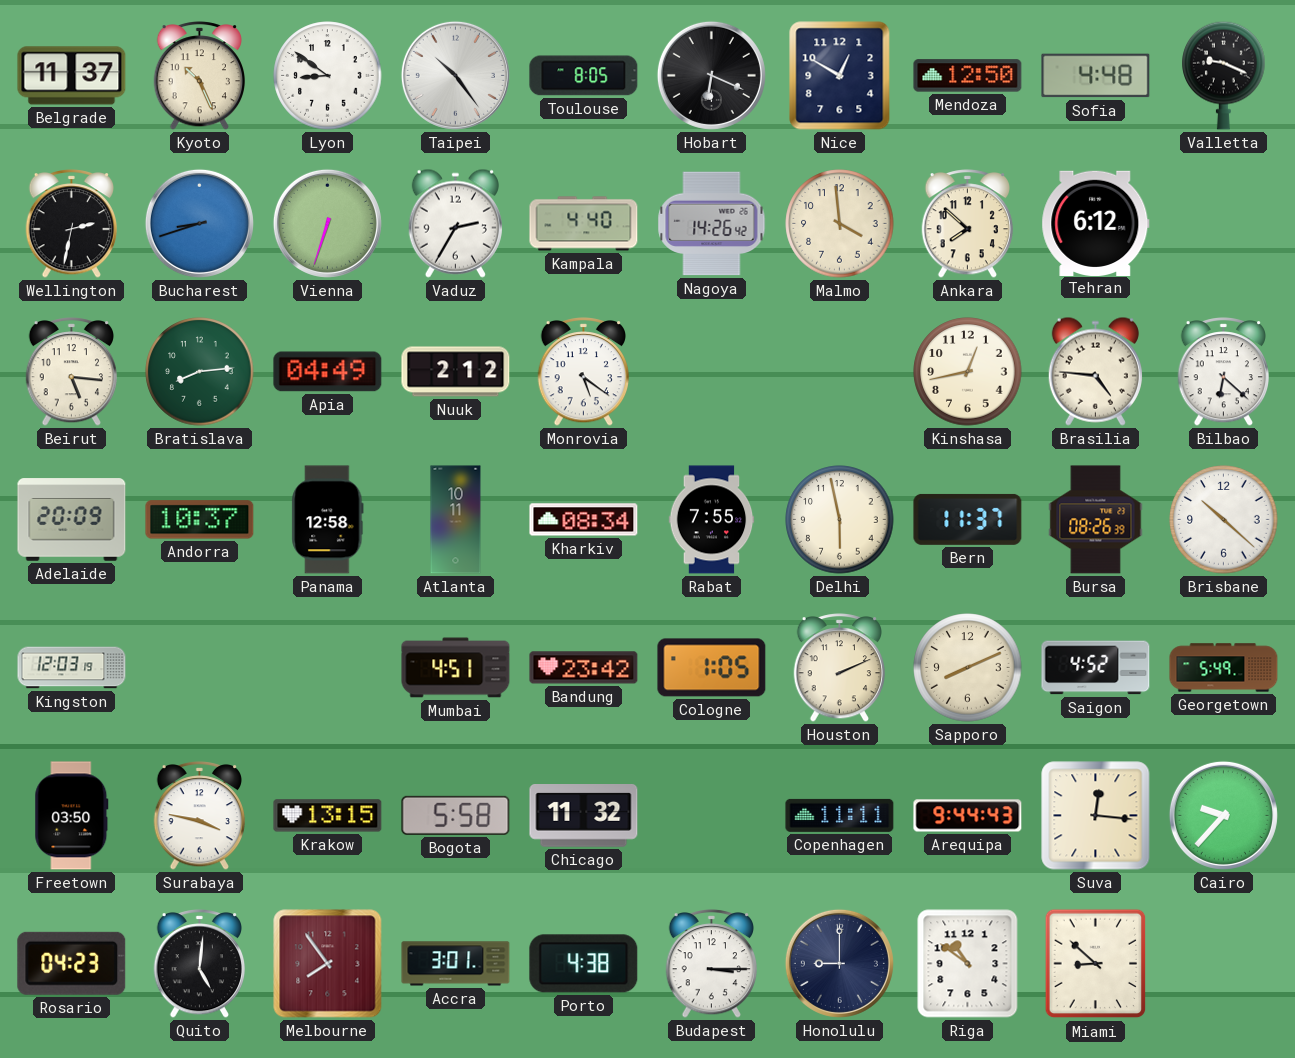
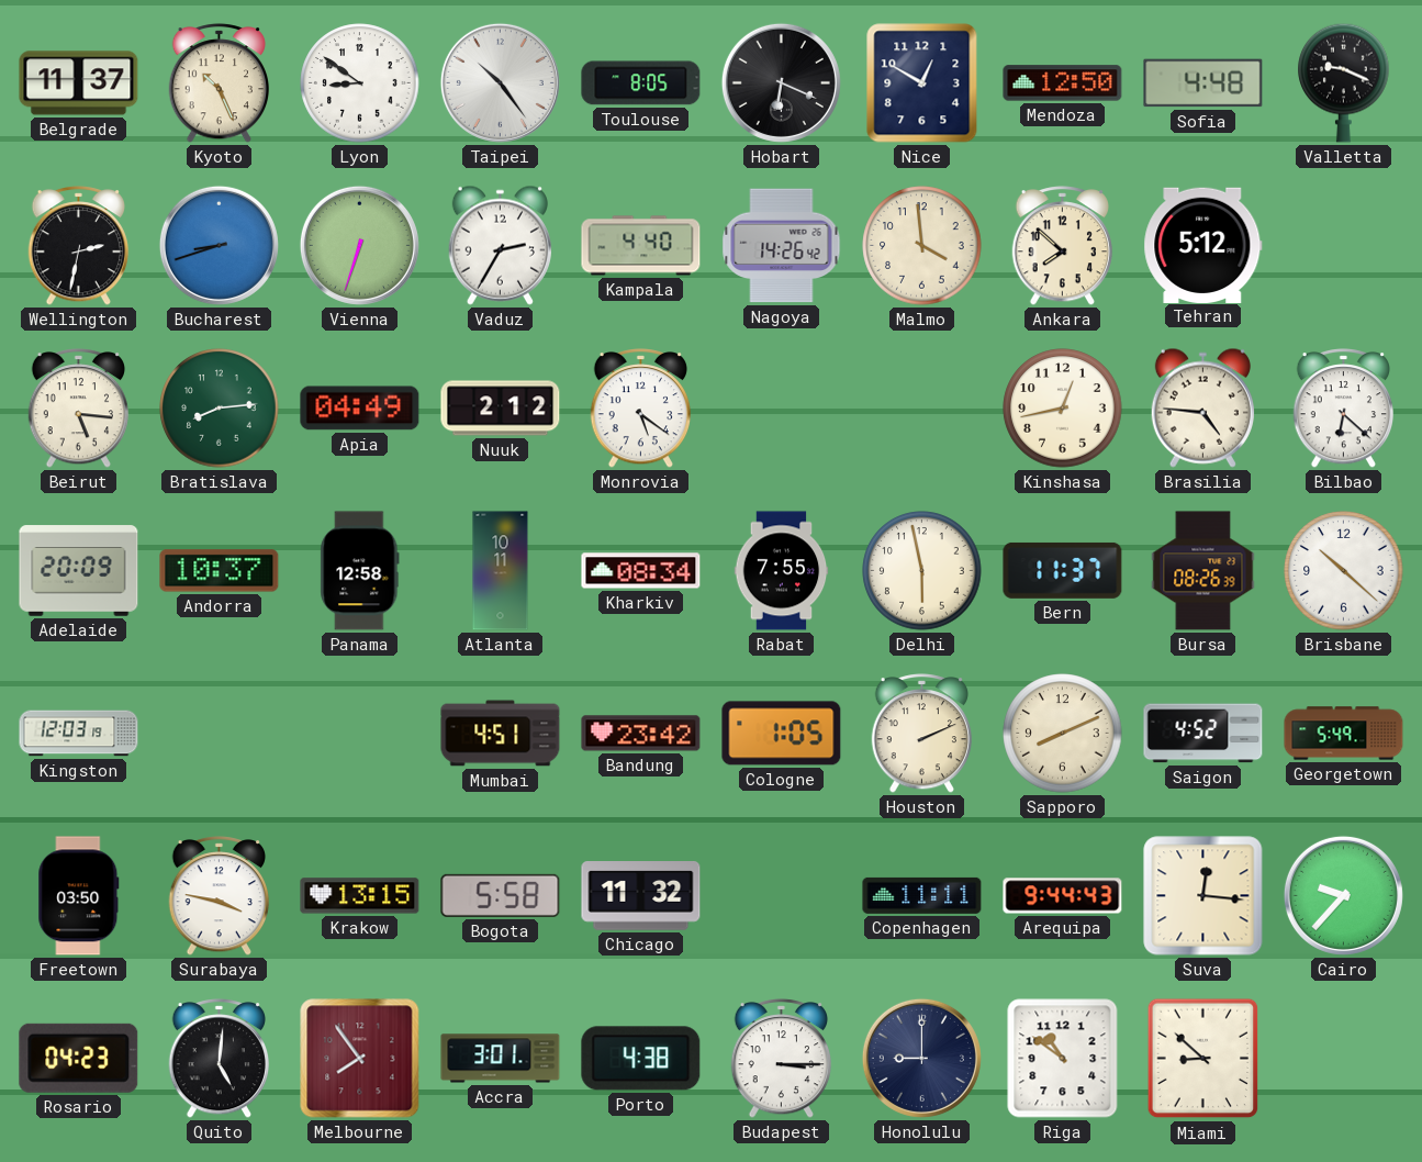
Tehran: 6:12 -> 5:12
